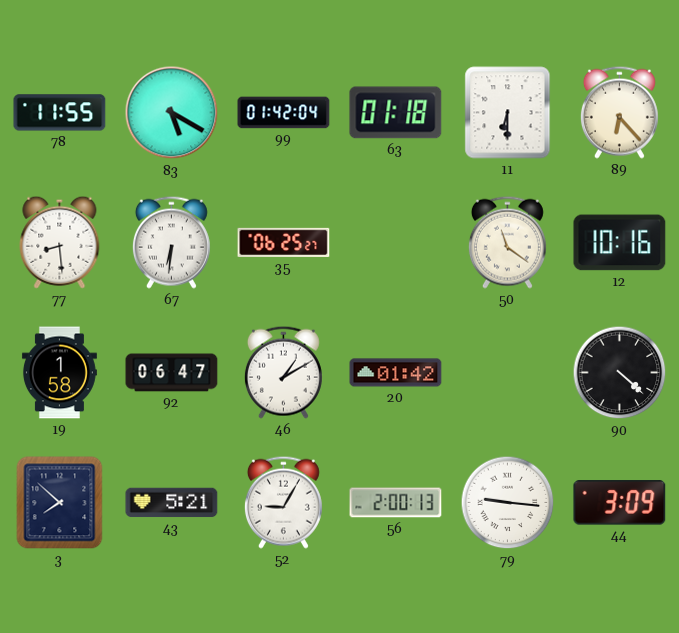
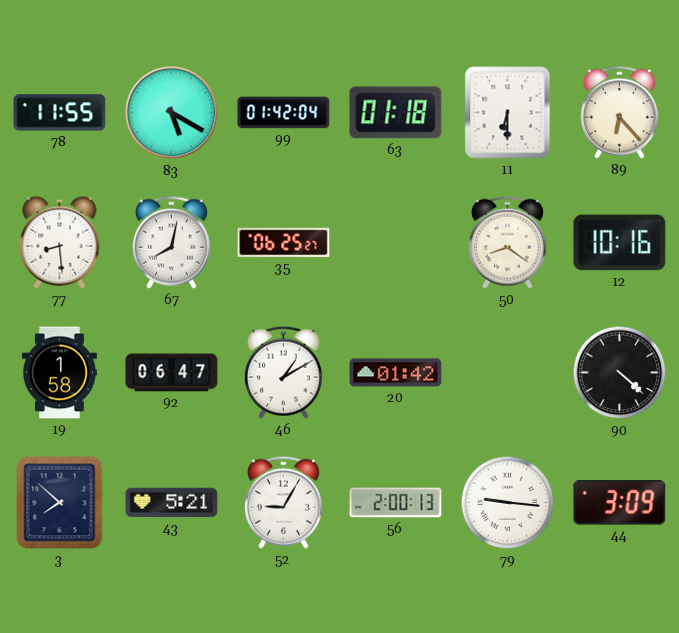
67: 6:31 -> 8:02
50: 11:21 -> 8:21
